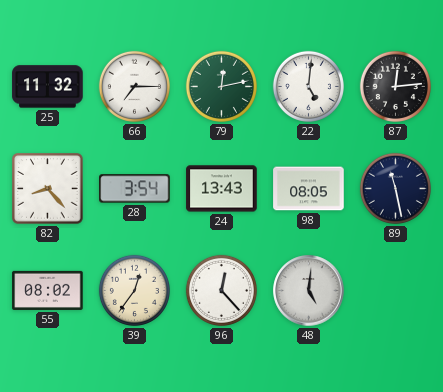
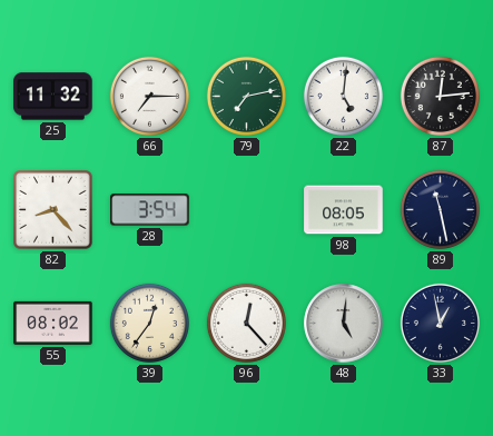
79: 12:13 -> 7:13
24: 13:43 -> none
33: none -> 12:58
